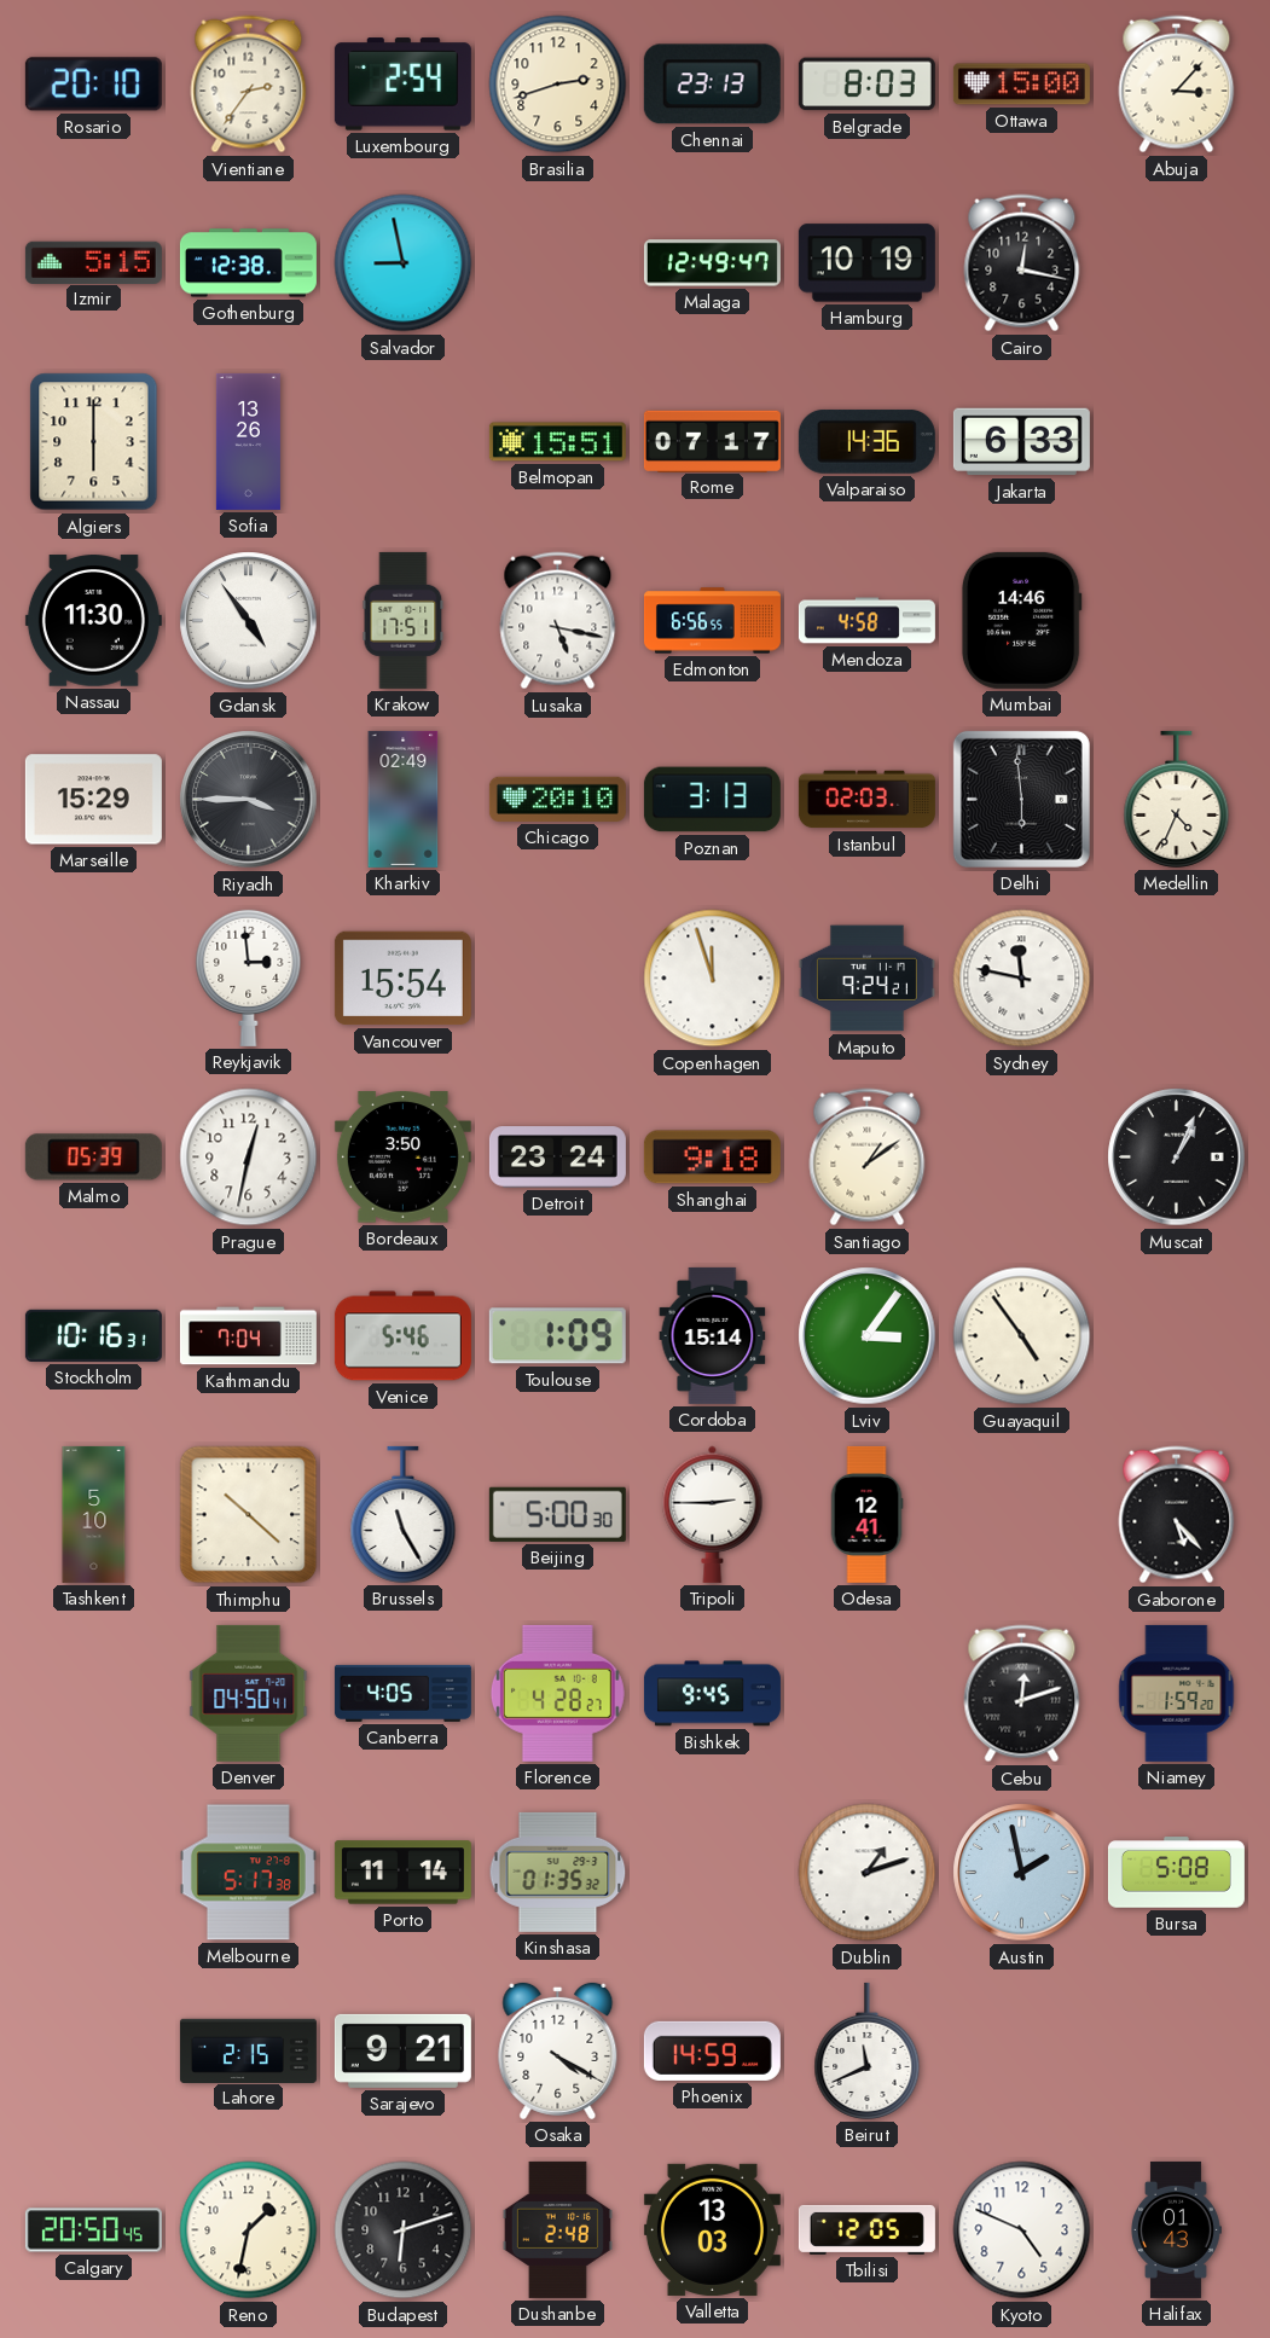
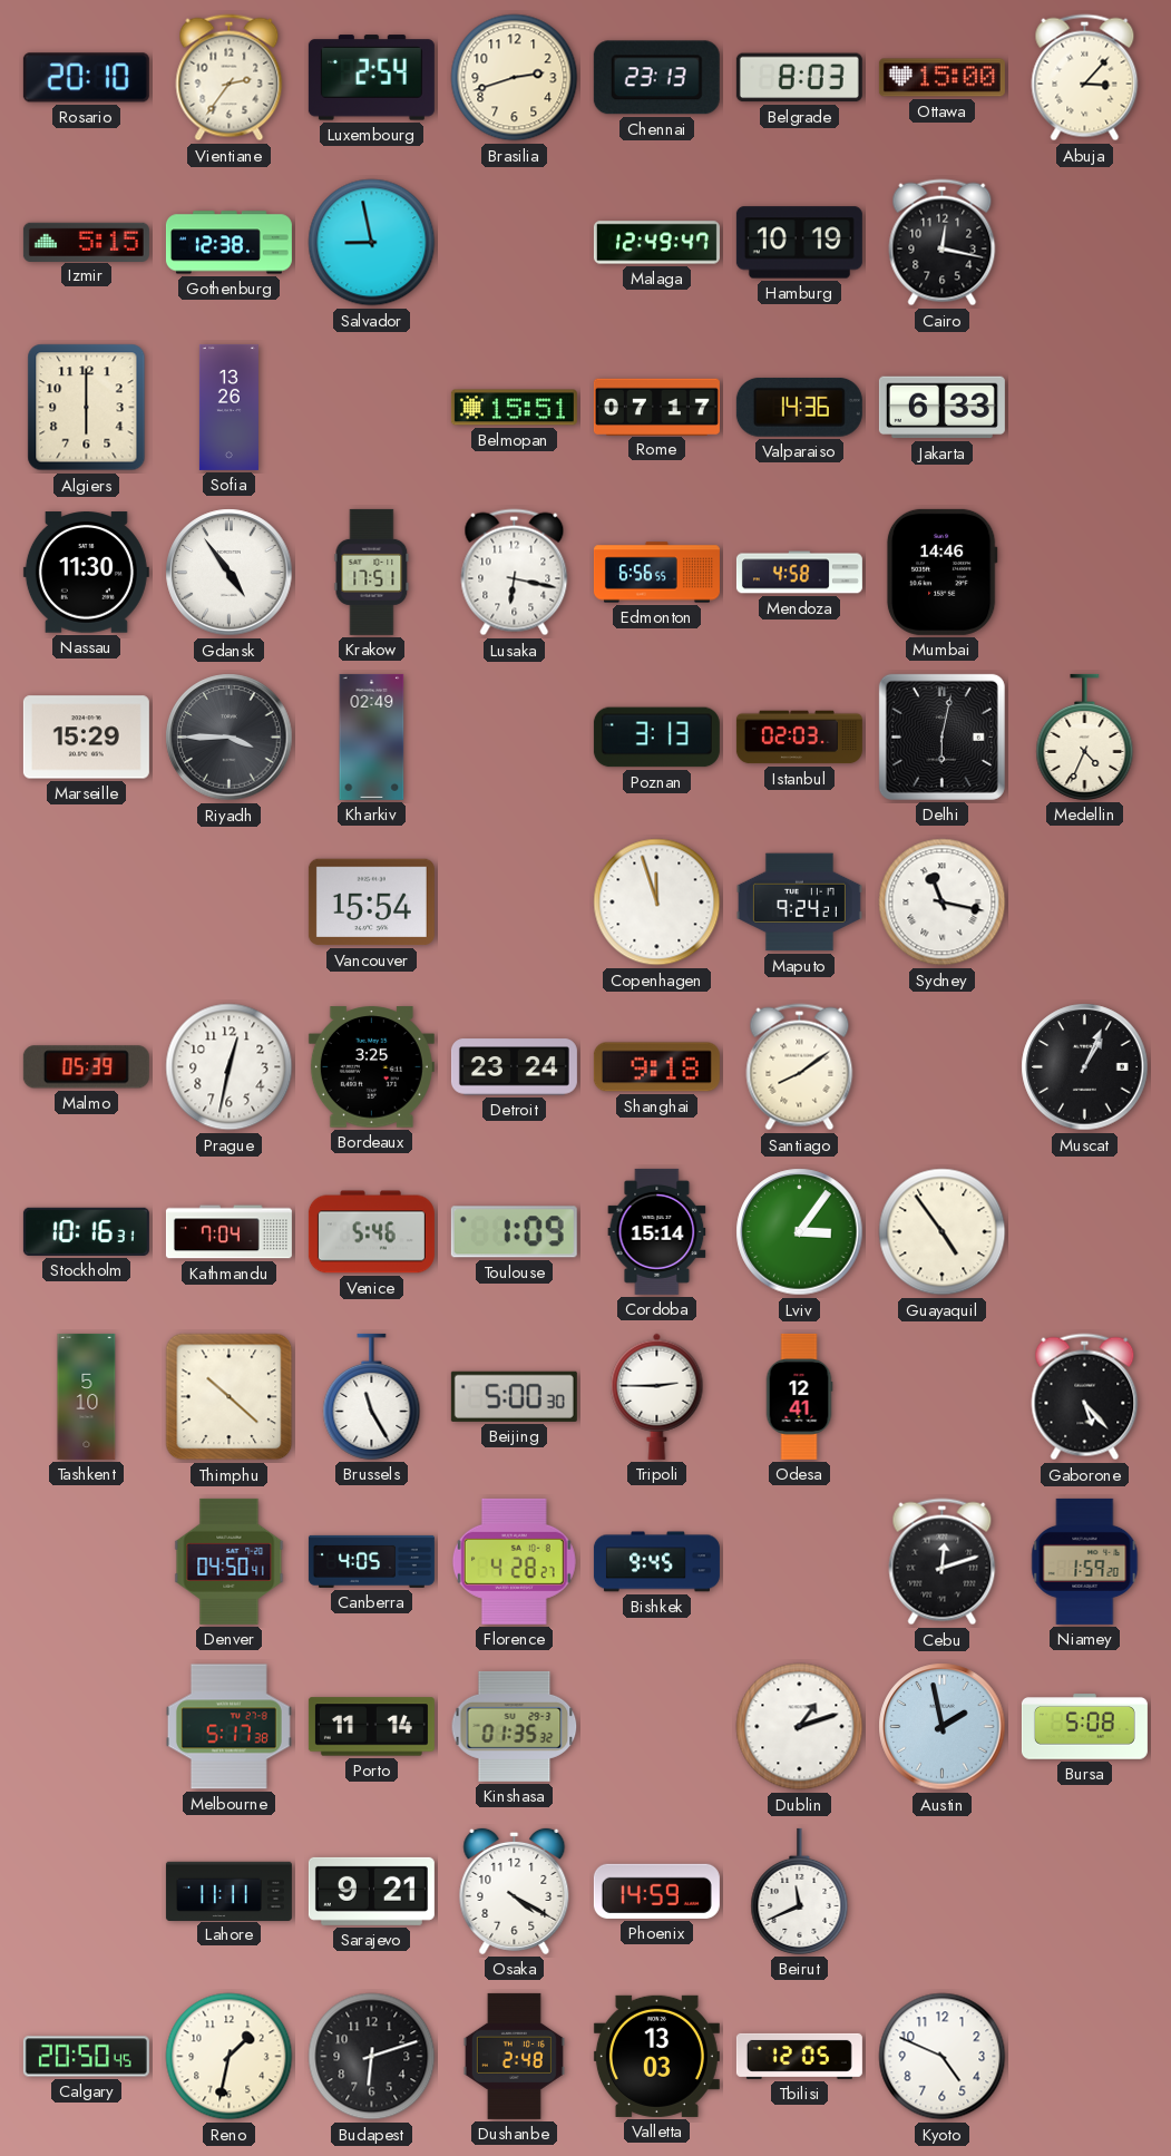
Lusaka: 5:17 -> 6:17
Chicago: 20:10 -> none
Delhi: 5:59 -> 6:02
Reykjavik: 2:59 -> none
Sydney: 11:47 -> 11:17
Bordeaux: 3:50 -> 3:25
Santiago: 1:09 -> 8:09
Lahore: 2:15 -> 11:11
Halifax: 01:43 -> none
